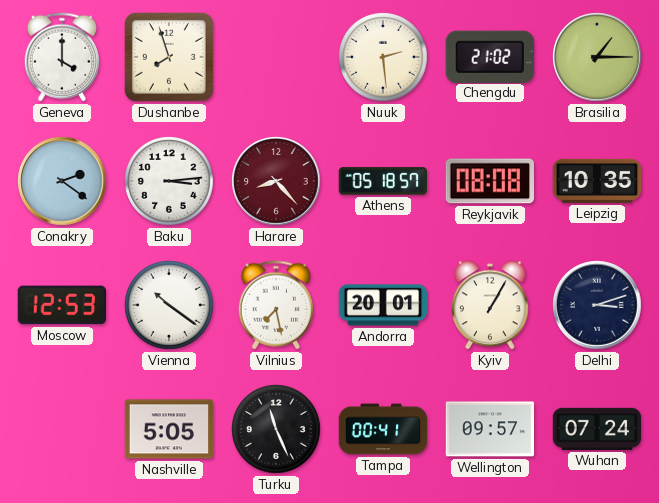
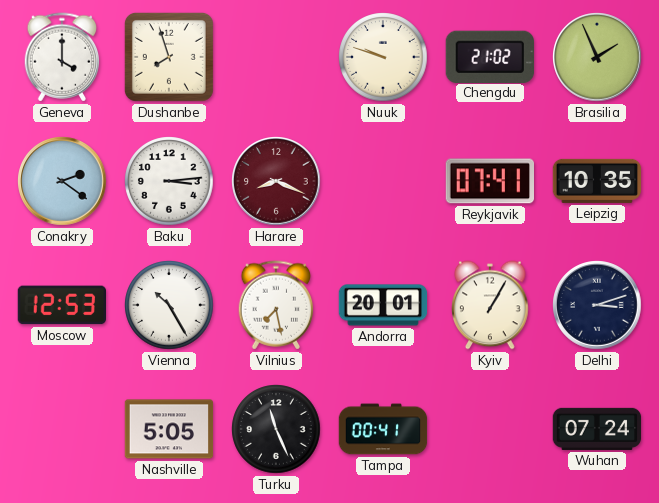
Nuuk: 2:29 -> 9:48
Brasilia: 1:15 -> 1:56
Harare: 8:23 -> 8:19
Athens: 05:18 -> none
Reykjavik: 08:08 -> 07:41
Vienna: 10:21 -> 10:25
Wellington: 09:57 -> none
